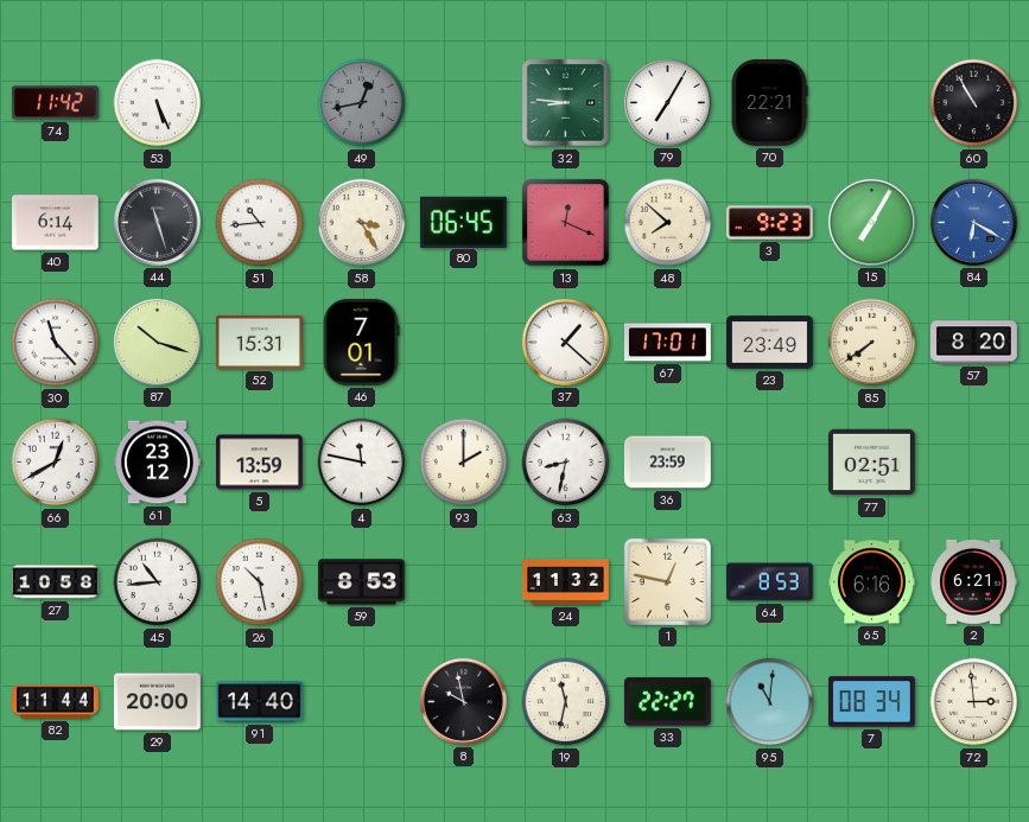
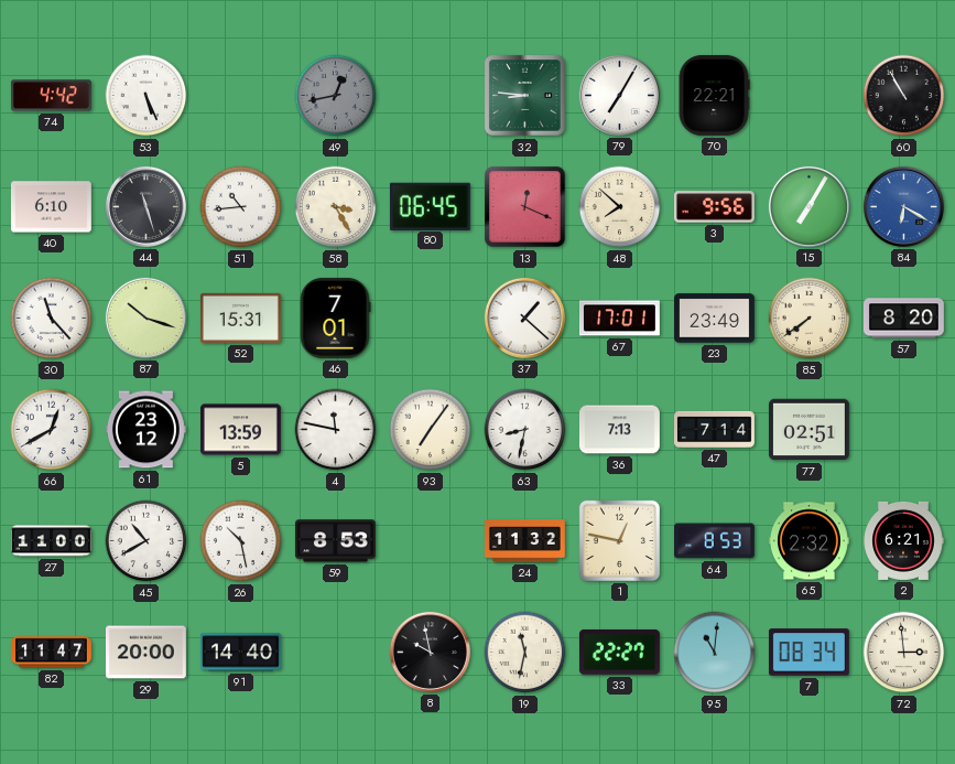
74: 11:42 -> 4:42
40: 6:14 -> 6:10
3: 9:23 -> 9:56
93: 2:00 -> 7:06
36: 23:59 -> 7:13
47: none -> 7:14
27: 10:58 -> 11:00
45: 10:44 -> 10:40
65: 6:16 -> 2:32
82: 11:44 -> 11:47
